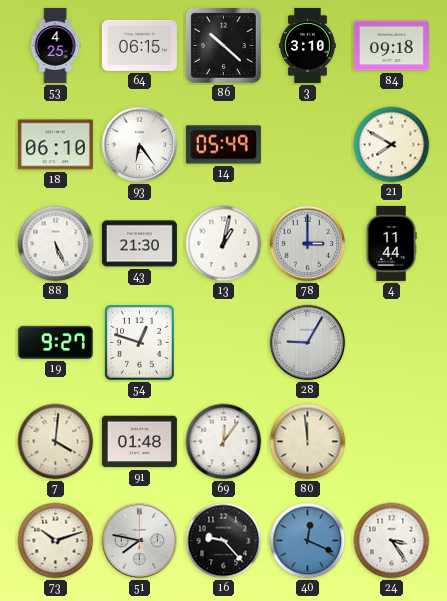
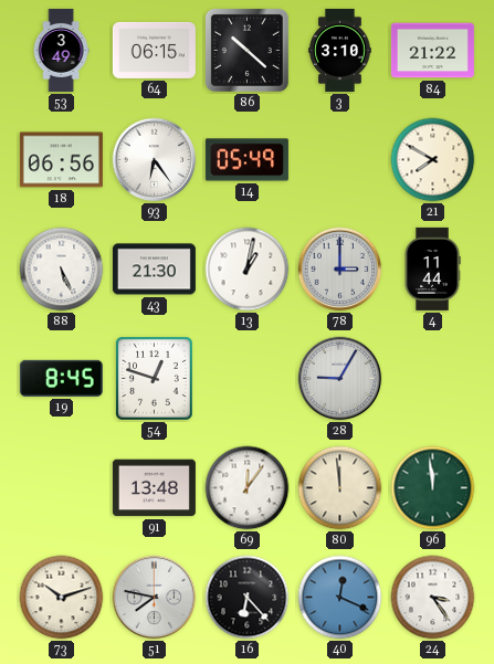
53: 4:25 -> 3:49
84: 09:18 -> 21:22
18: 06:10 -> 06:56
19: 9:27 -> 8:45
7: 4:01 -> none
91: 01:48 -> 13:48
96: none -> 11:59
16: 9:23 -> 6:23
